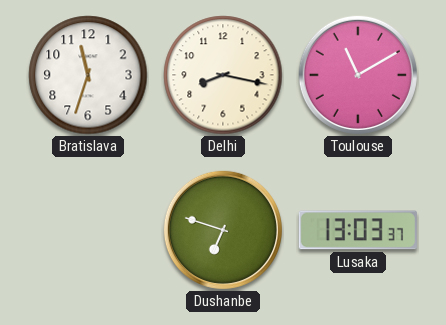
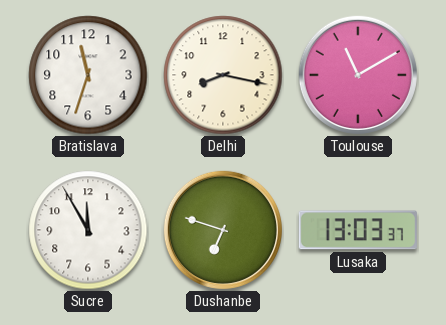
Sucre: none -> 11:55
